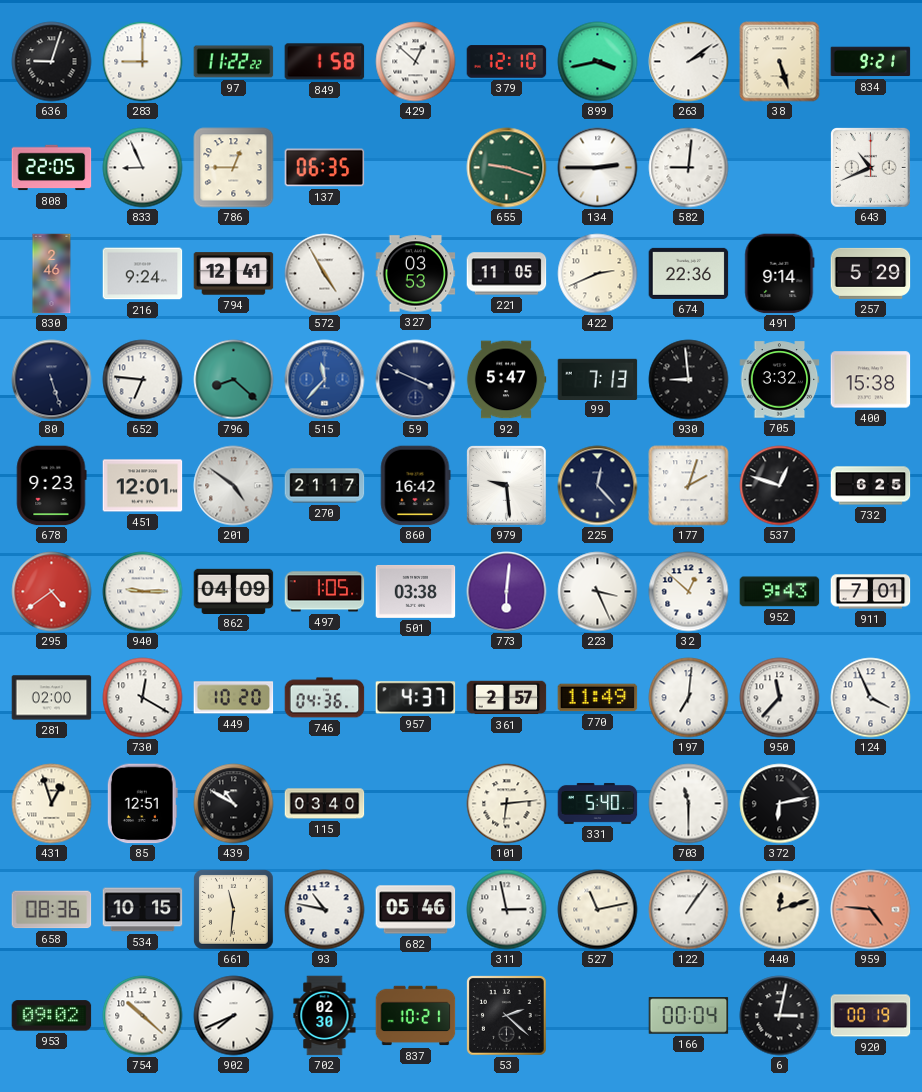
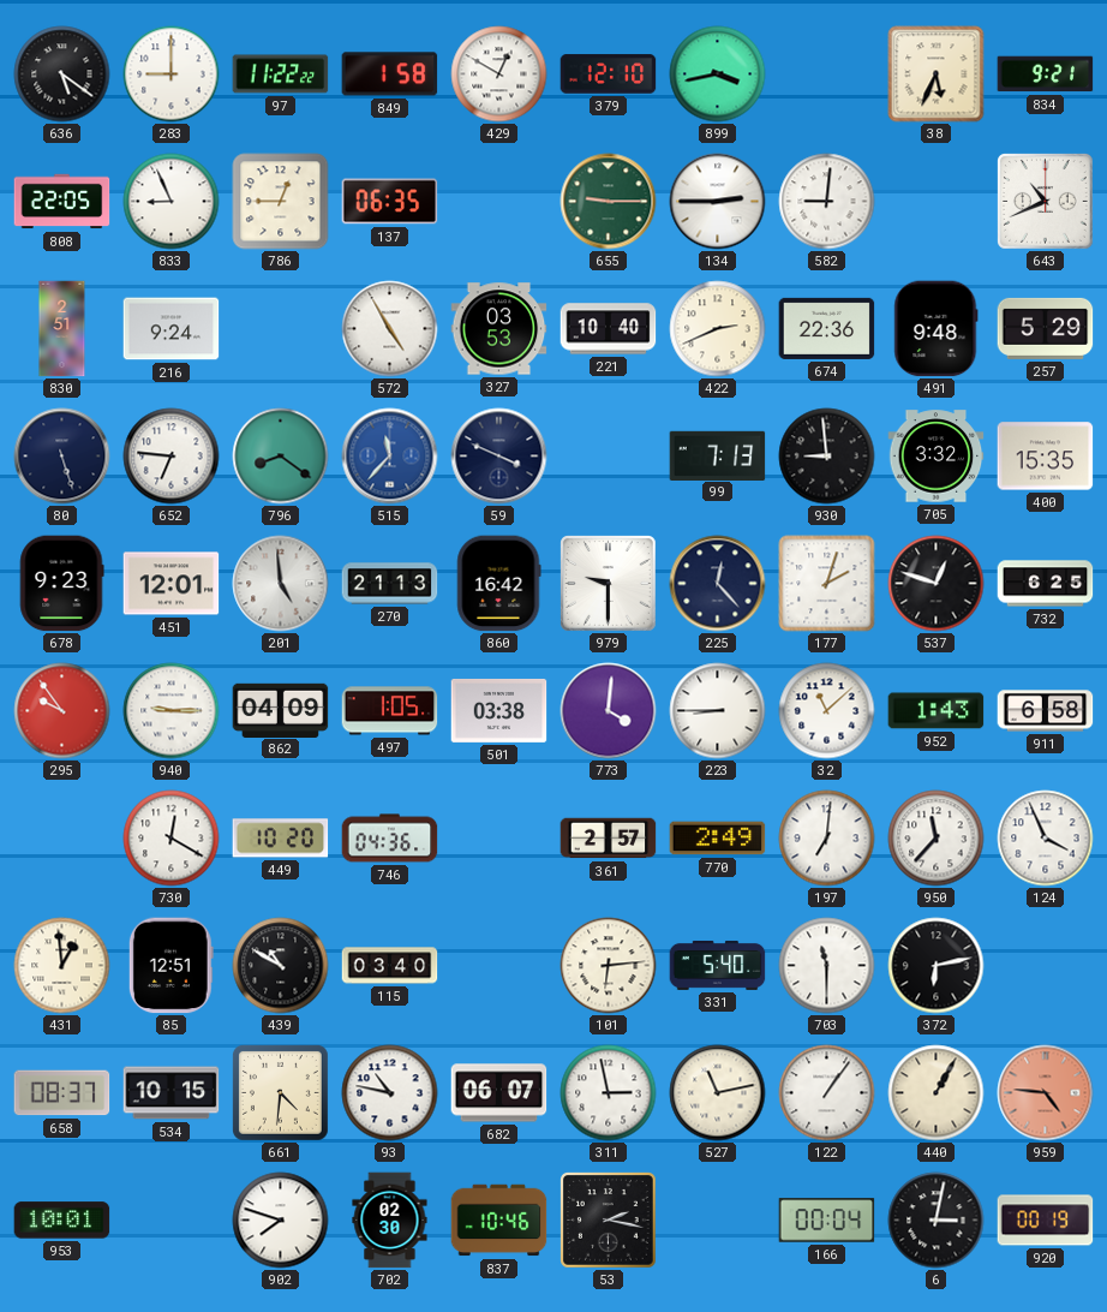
636: 9:03 -> 5:21
429: 12:52 -> 12:50
263: 2:09 -> none
38: 5:27 -> 5:34
655: 9:18 -> 9:15
830: 2:46 -> 2:51
794: 12:41 -> none
221: 11:05 -> 10:40
491: 9:14 -> 9:48
796: 8:22 -> 8:21
92: 5:47 -> none
400: 15:38 -> 15:35
201: 4:51 -> 4:59
270: 21:17 -> 21:13
979: 9:29 -> 9:30
295: 4:39 -> 9:54
773: 6:01 -> 4:01
223: 3:26 -> 8:45
32: 12:52 -> 11:08
952: 9:43 -> 1:43
911: 7:01 -> 6:58
281: 02:00 -> none
957: 4:37 -> none
770: 11:49 -> 2:49
431: 12:57 -> 12:59
658: 08:36 -> 08:37
661: 11:31 -> 4:31
682: 05:46 -> 06:07
440: 12:12 -> 1:05
953: 09:02 -> 10:01
754: 10:22 -> none
902: 7:41 -> 7:48
837: 10:21 -> 10:46
53: 2:22 -> 2:17
